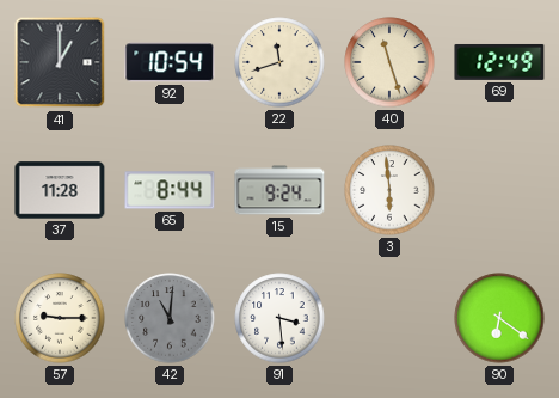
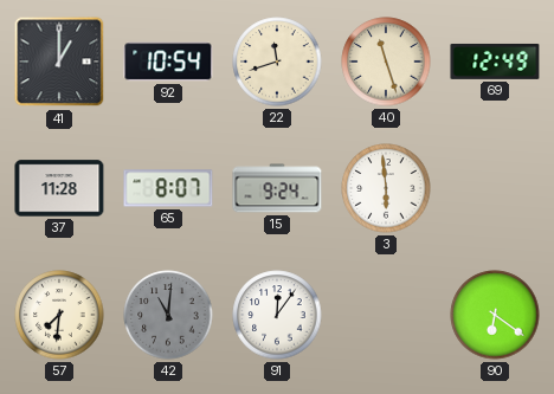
65: 8:44 -> 8:07
57: 9:15 -> 7:31
91: 3:29 -> 12:06
